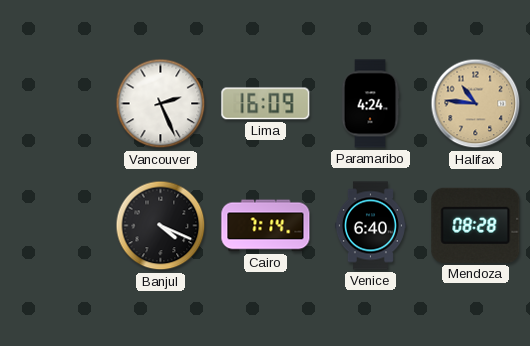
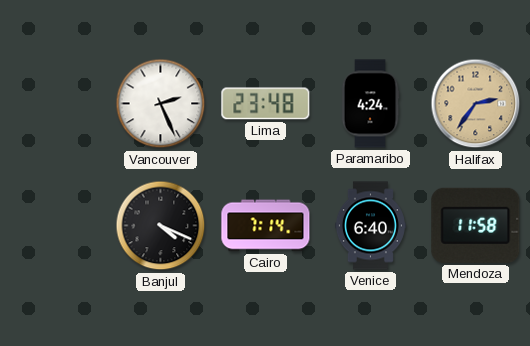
Lima: 16:09 -> 23:48
Halifax: 10:46 -> 2:36
Mendoza: 08:28 -> 11:58
